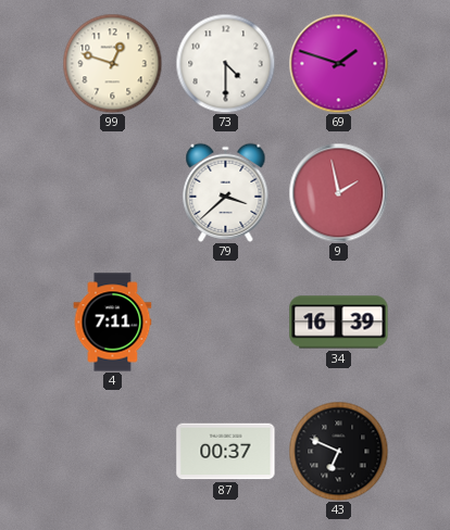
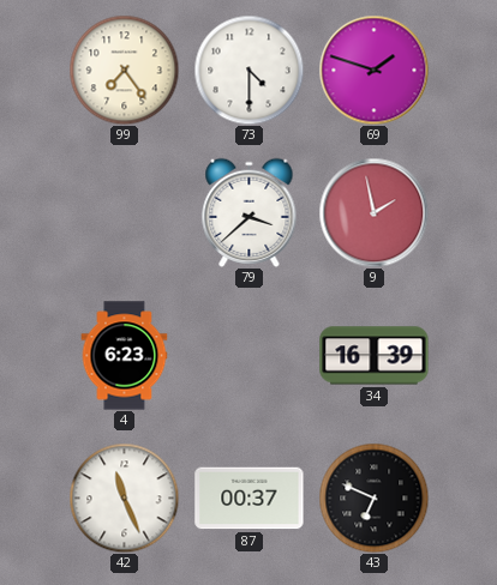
99: 12:48 -> 7:24
4: 7:11 -> 6:23
42: none -> 11:26
